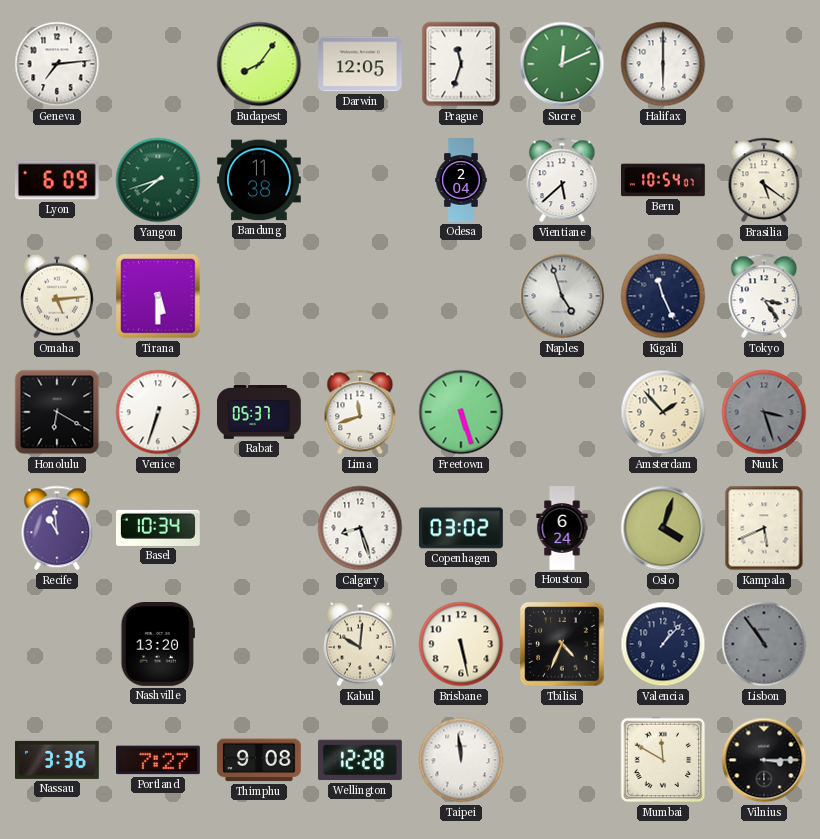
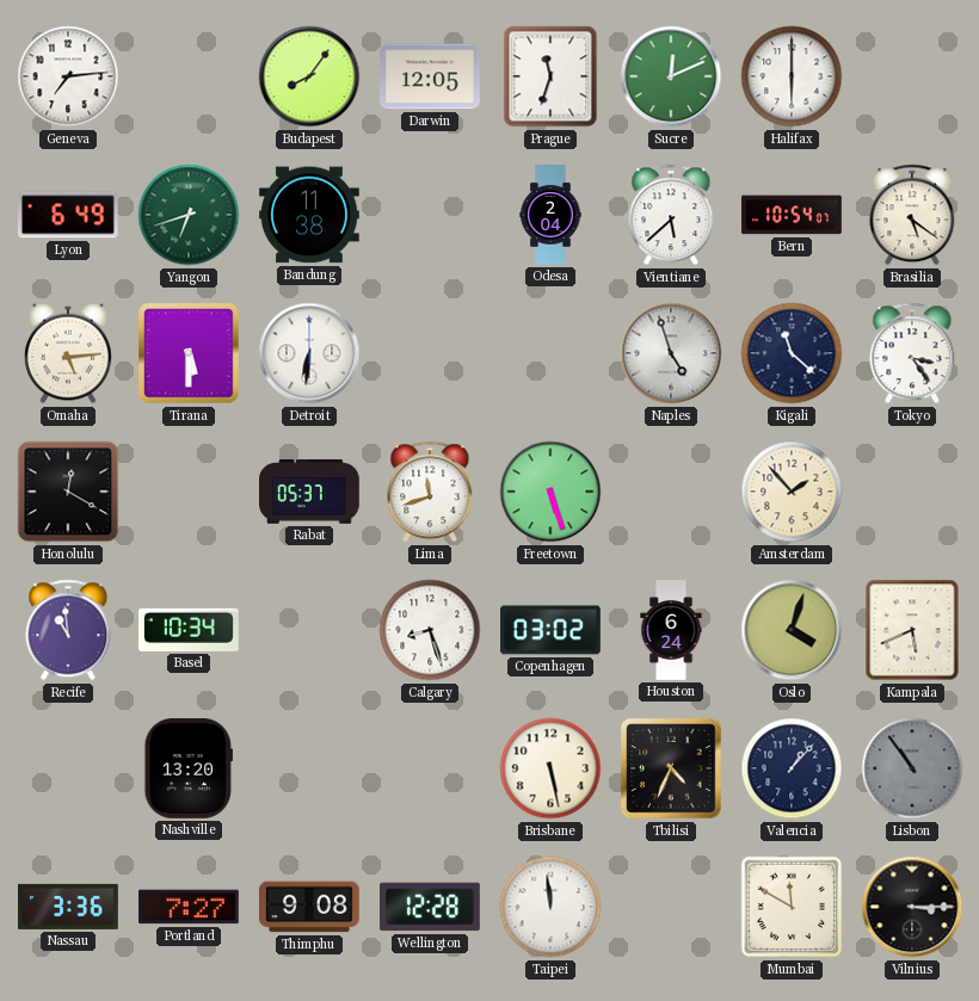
Lyon: 6:09 -> 6:49
Yangon: 7:42 -> 6:42
Detroit: none -> 6:31
Kigali: 11:26 -> 11:22
Honolulu: 6:20 -> 12:20
Venice: 6:33 -> none
Nuuk: 3:27 -> none
Kabul: 10:01 -> none
